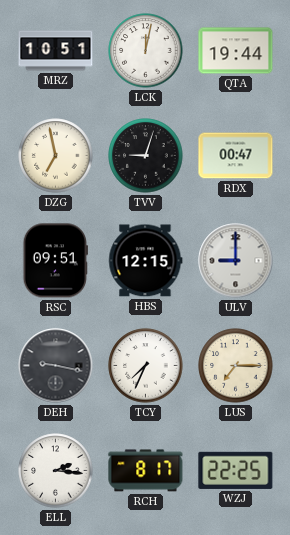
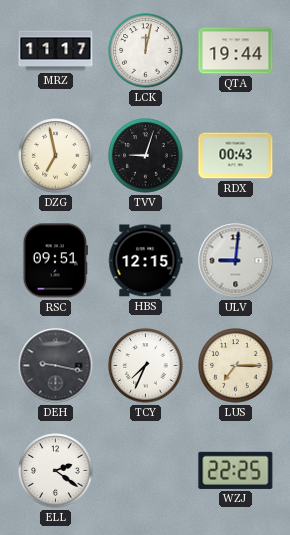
MRZ: 10:51 -> 11:17
RDX: 00:47 -> 00:43
ULV: 9:00 -> 9:01
ELL: 2:16 -> 2:21
RCH: 8:17 -> none
